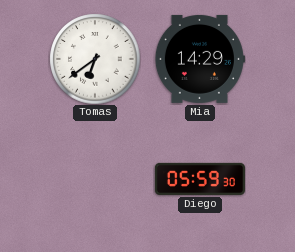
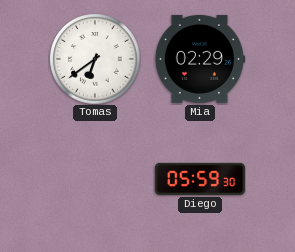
Mia: 14:29 -> 02:29
